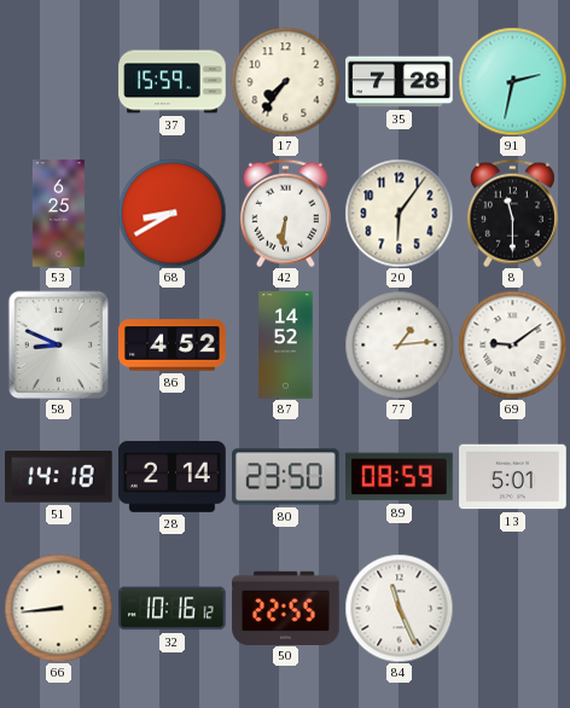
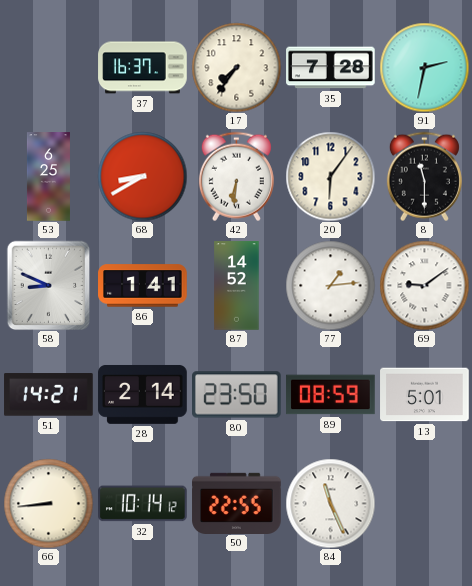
37: 15:59 -> 16:37
86: 4:52 -> 1:41
51: 14:18 -> 14:21
32: 10:16 -> 10:14
